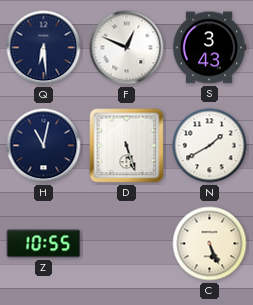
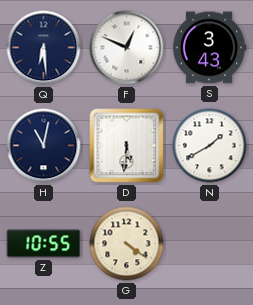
D: 5:27 -> 5:31
G: none -> 4:21
C: 5:26 -> none
